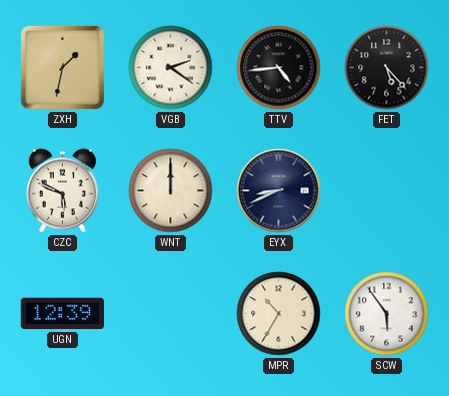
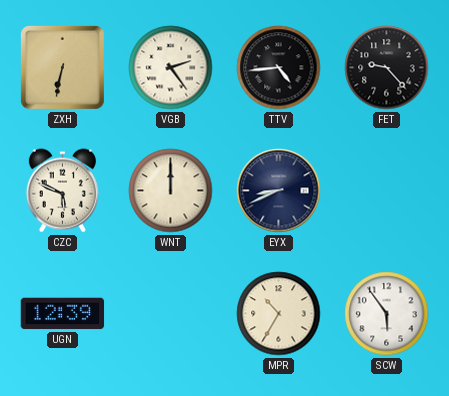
ZXH: 1:32 -> 6:32
VGB: 2:21 -> 2:24
FET: 5:23 -> 9:23
